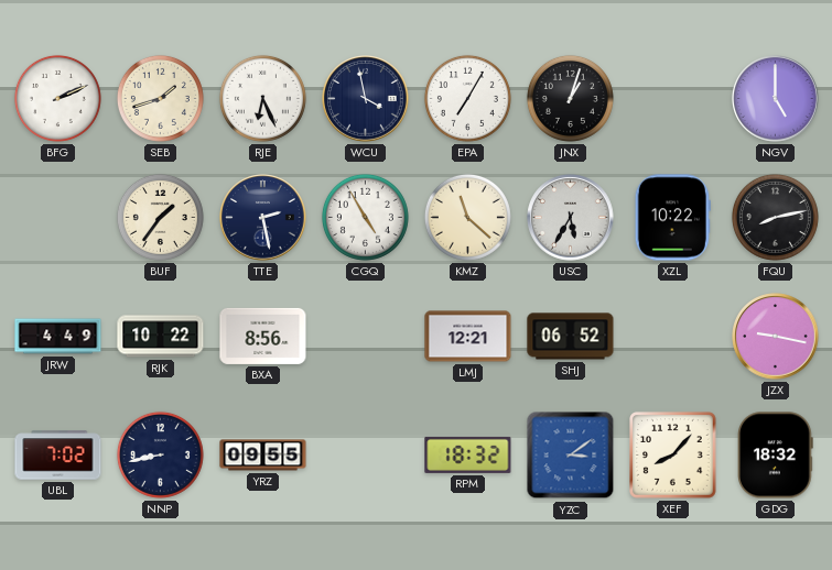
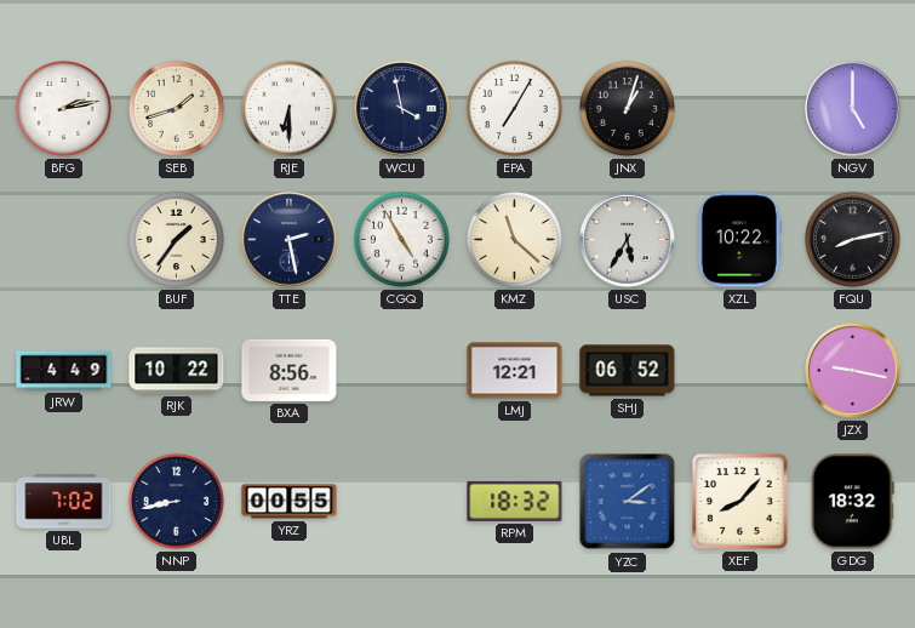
BFG: 2:11 -> 2:13
RJE: 6:26 -> 6:30
YRZ: 09:55 -> 00:55
